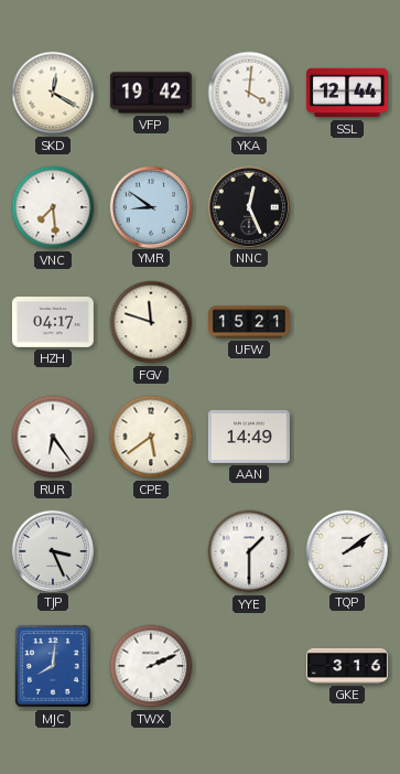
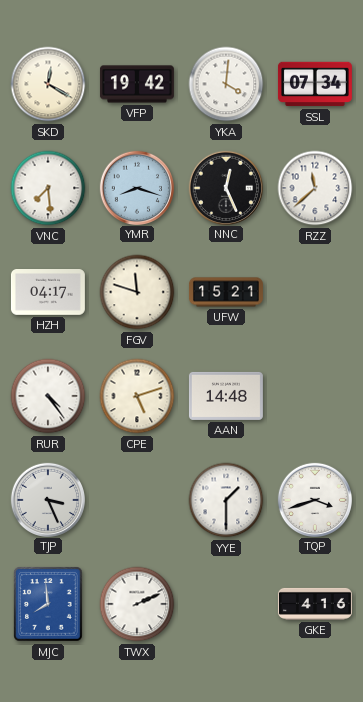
SSL: 12:44 -> 07:34
YMR: 8:51 -> 8:18
RZZ: none -> 11:38
RUR: 6:24 -> 4:24
CPE: 5:39 -> 5:12
AAN: 14:49 -> 14:48
TQP: 2:09 -> 3:42
MJC: 8:01 -> 7:59
GKE: 3:16 -> 4:16
